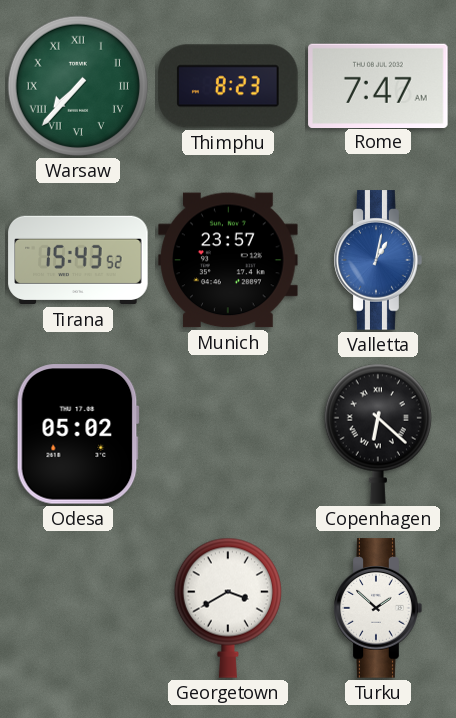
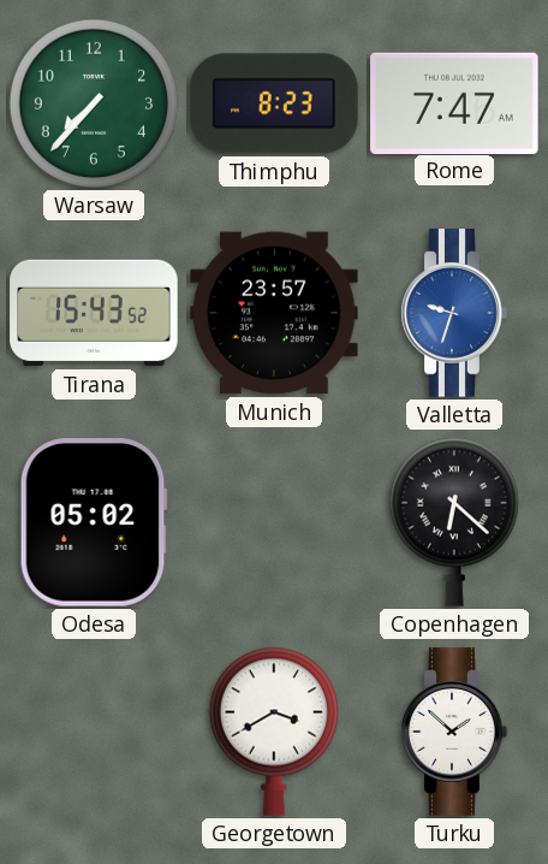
Warsaw numerals: Roman -> Arabic
Valletta: 1:02 -> 9:33
